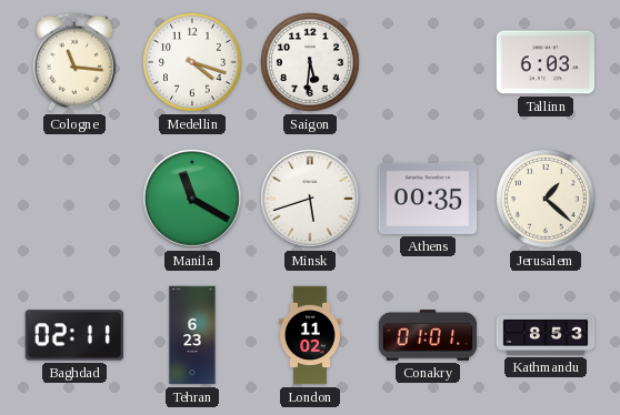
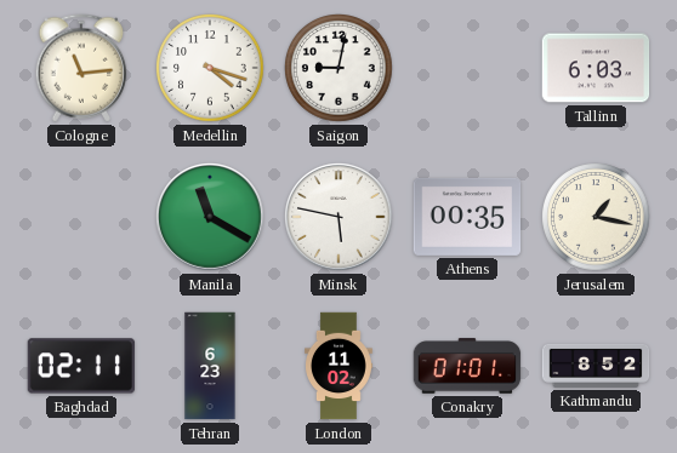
Cologne: 11:16 -> 11:14
Saigon: 5:31 -> 9:02
Minsk: 5:42 -> 5:47
Jerusalem: 1:22 -> 1:17
Kathmandu: 8:53 -> 8:52
